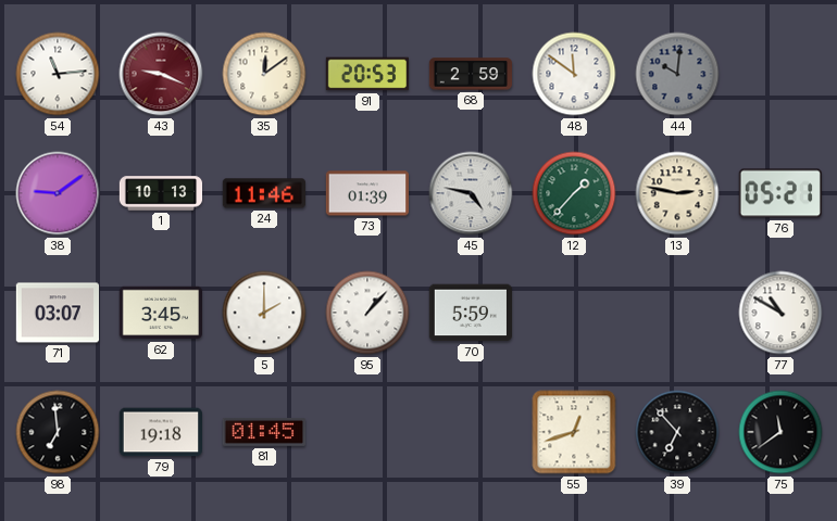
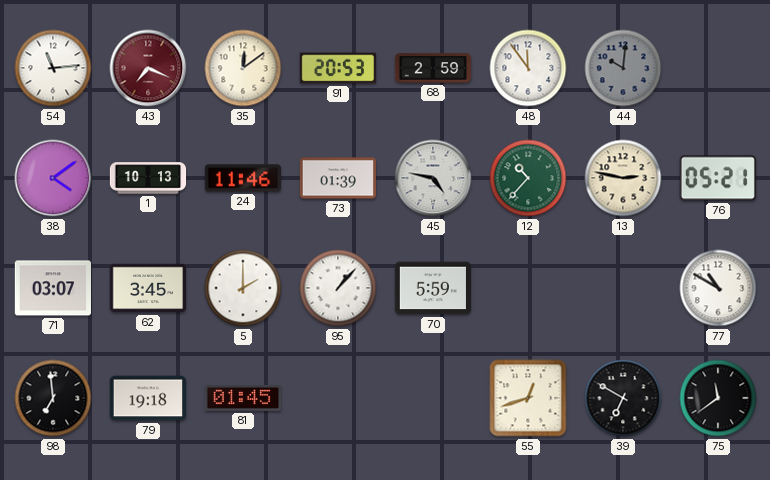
43: 9:19 -> 7:19
48: 11:51 -> 11:54
38: 9:09 -> 4:09
12: 1:37 -> 10:37
39: 6:53 -> 6:50
